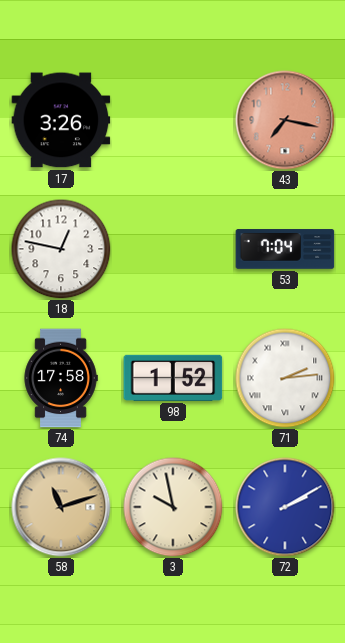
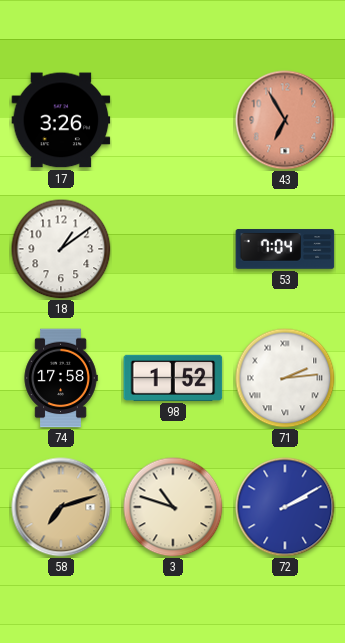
43: 7:17 -> 6:55
18: 12:47 -> 1:09
58: 11:12 -> 7:12
3: 9:58 -> 10:48
